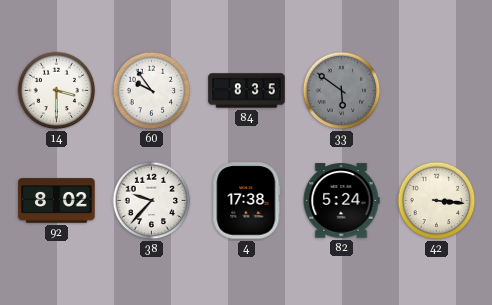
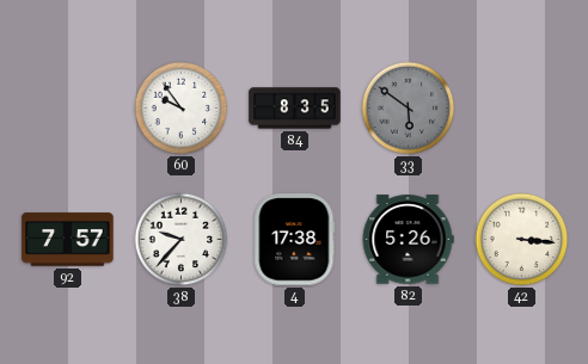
14: 3:30 -> none
92: 8:02 -> 7:57
82: 5:24 -> 5:26
